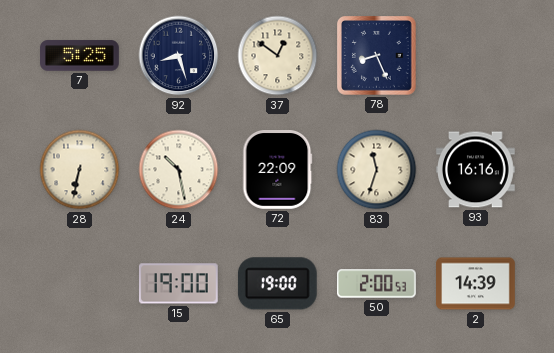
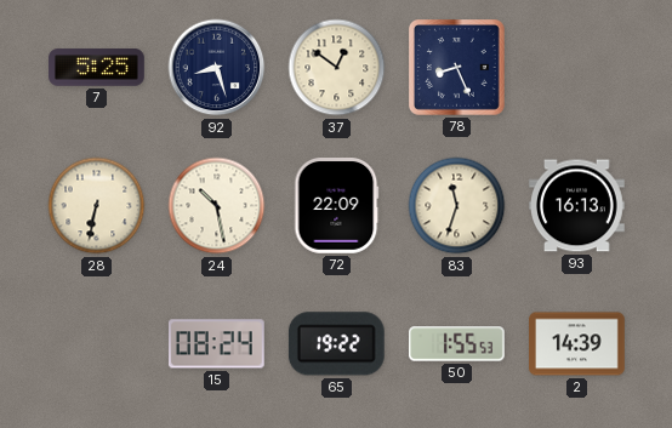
93: 16:16 -> 16:13
15: 19:00 -> 08:24
65: 19:00 -> 19:22
50: 2:00 -> 1:55
